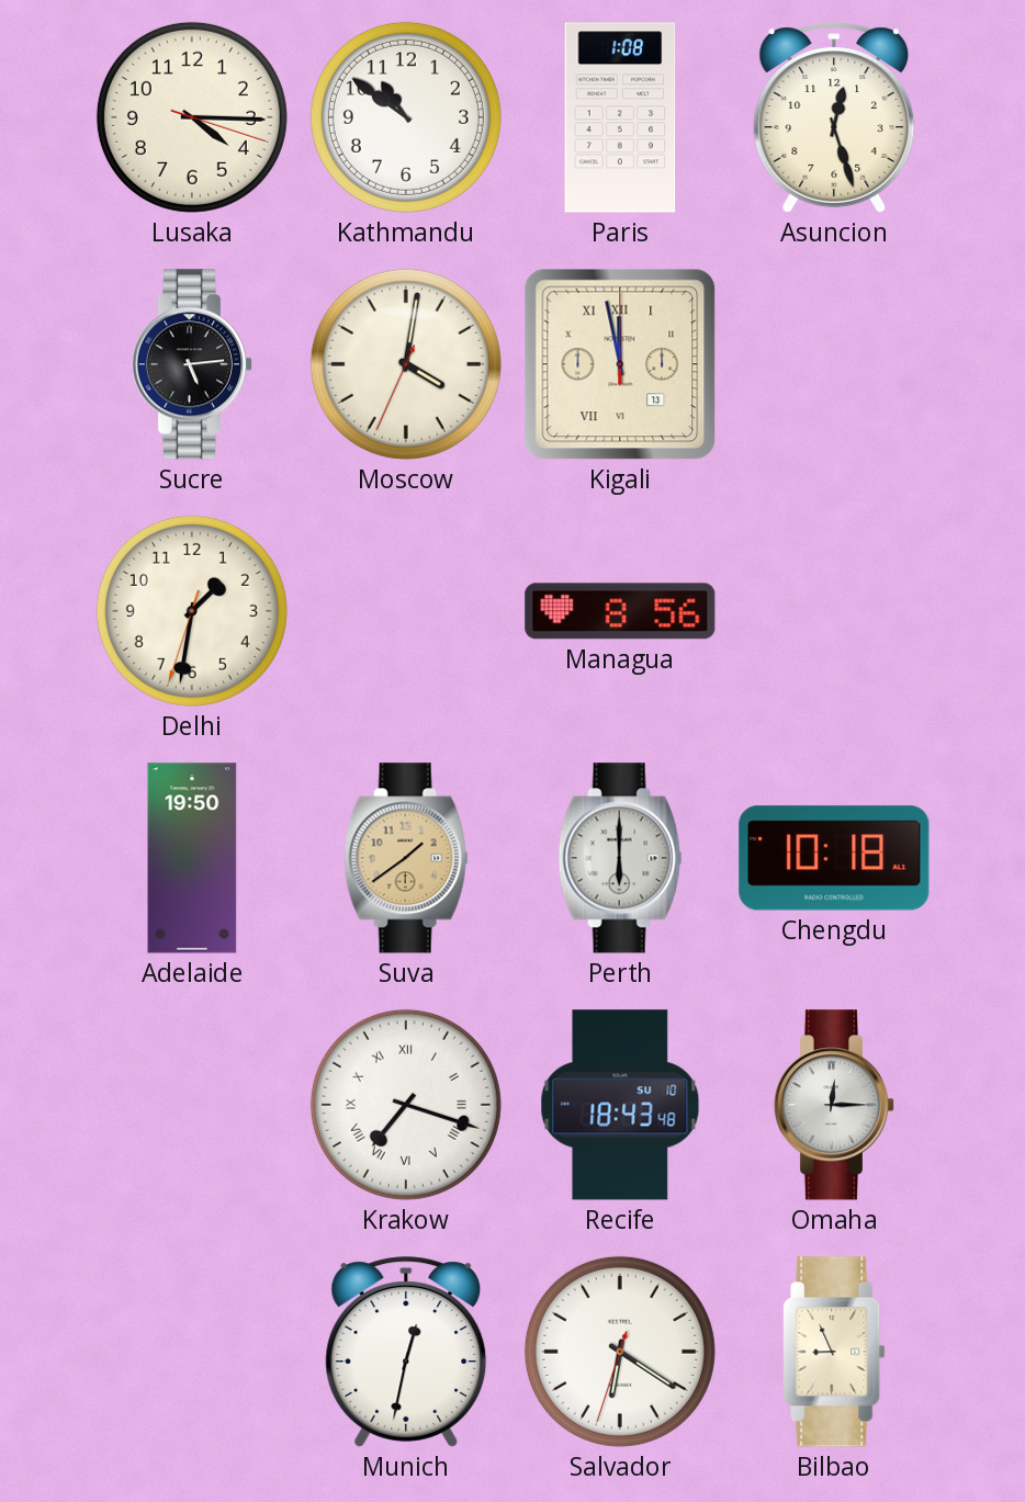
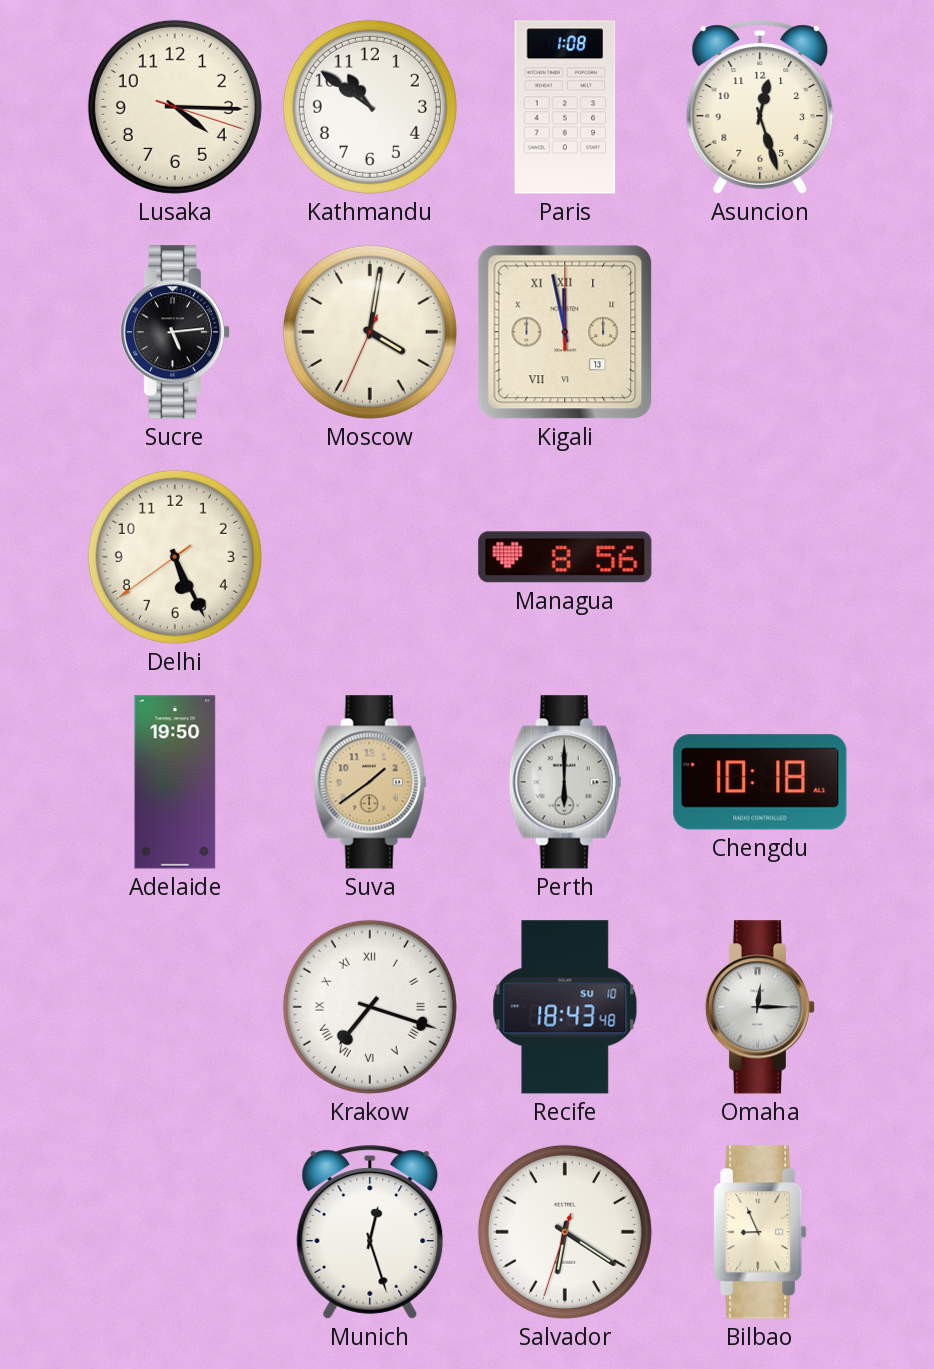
Delhi: 1:31 -> 5:25
Munich: 12:32 -> 12:27
